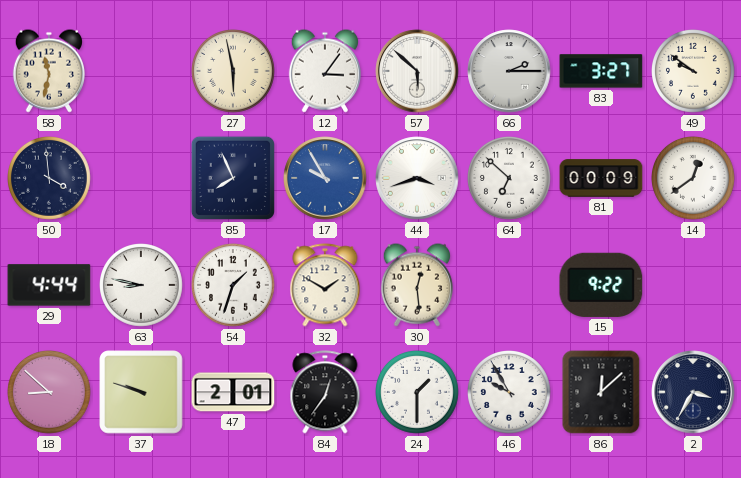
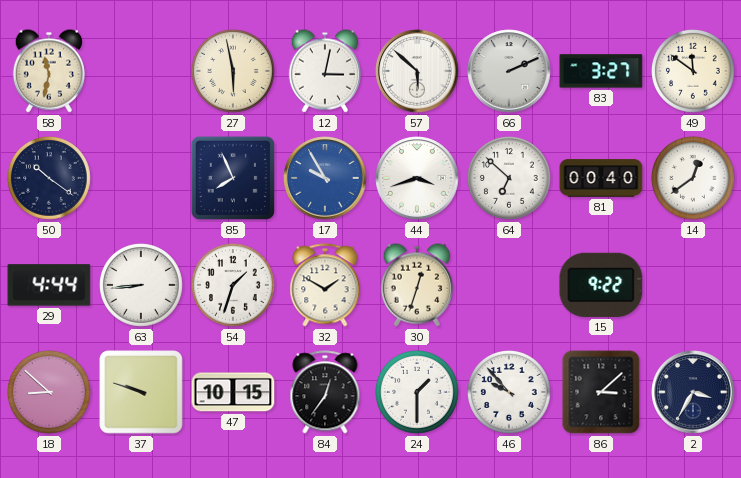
12: 3:06 -> 3:02
66: 2:15 -> 2:11
49: 9:51 -> 11:51
50: 3:59 -> 10:21
81: 00:09 -> 00:40
63: 8:47 -> 8:44
30: 12:29 -> 12:33
47: 2:01 -> 10:15
46: 9:55 -> 9:53
86: 12:08 -> 3:08
